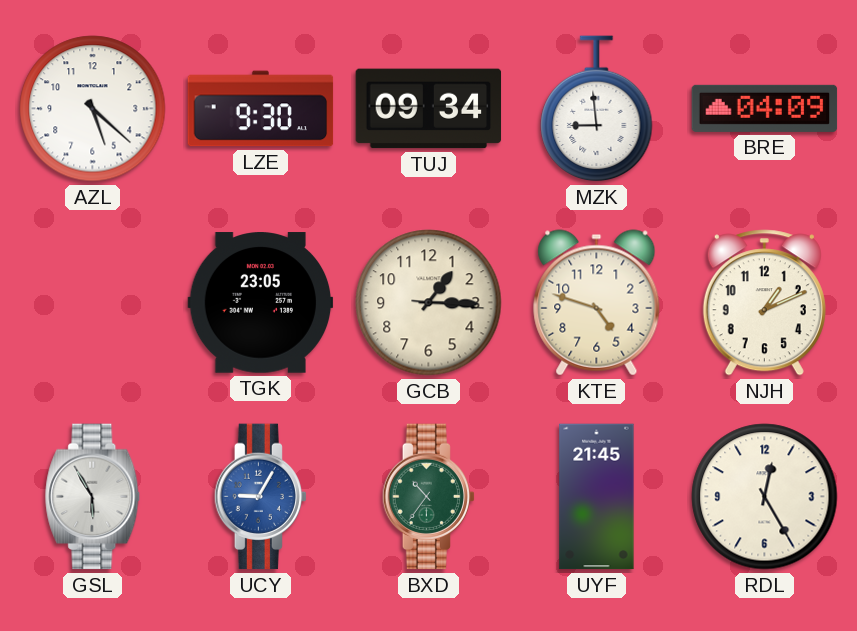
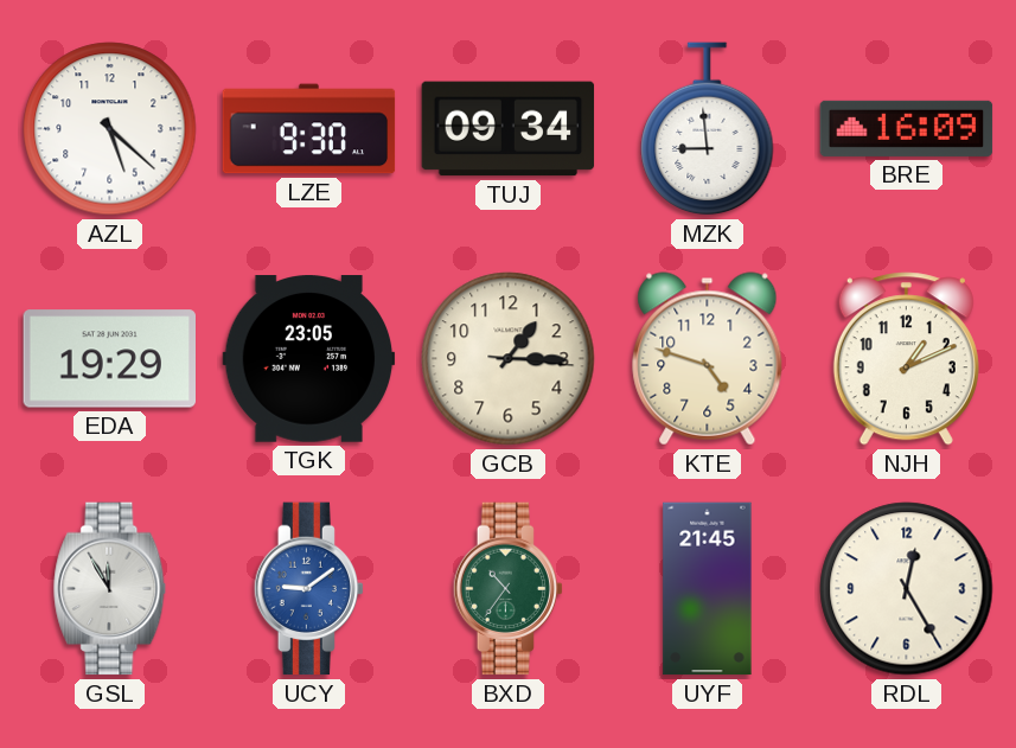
BRE: 04:09 -> 16:09
EDA: none -> 19:29
GSL: 5:55 -> 11:55
UCY: 9:05 -> 9:09
